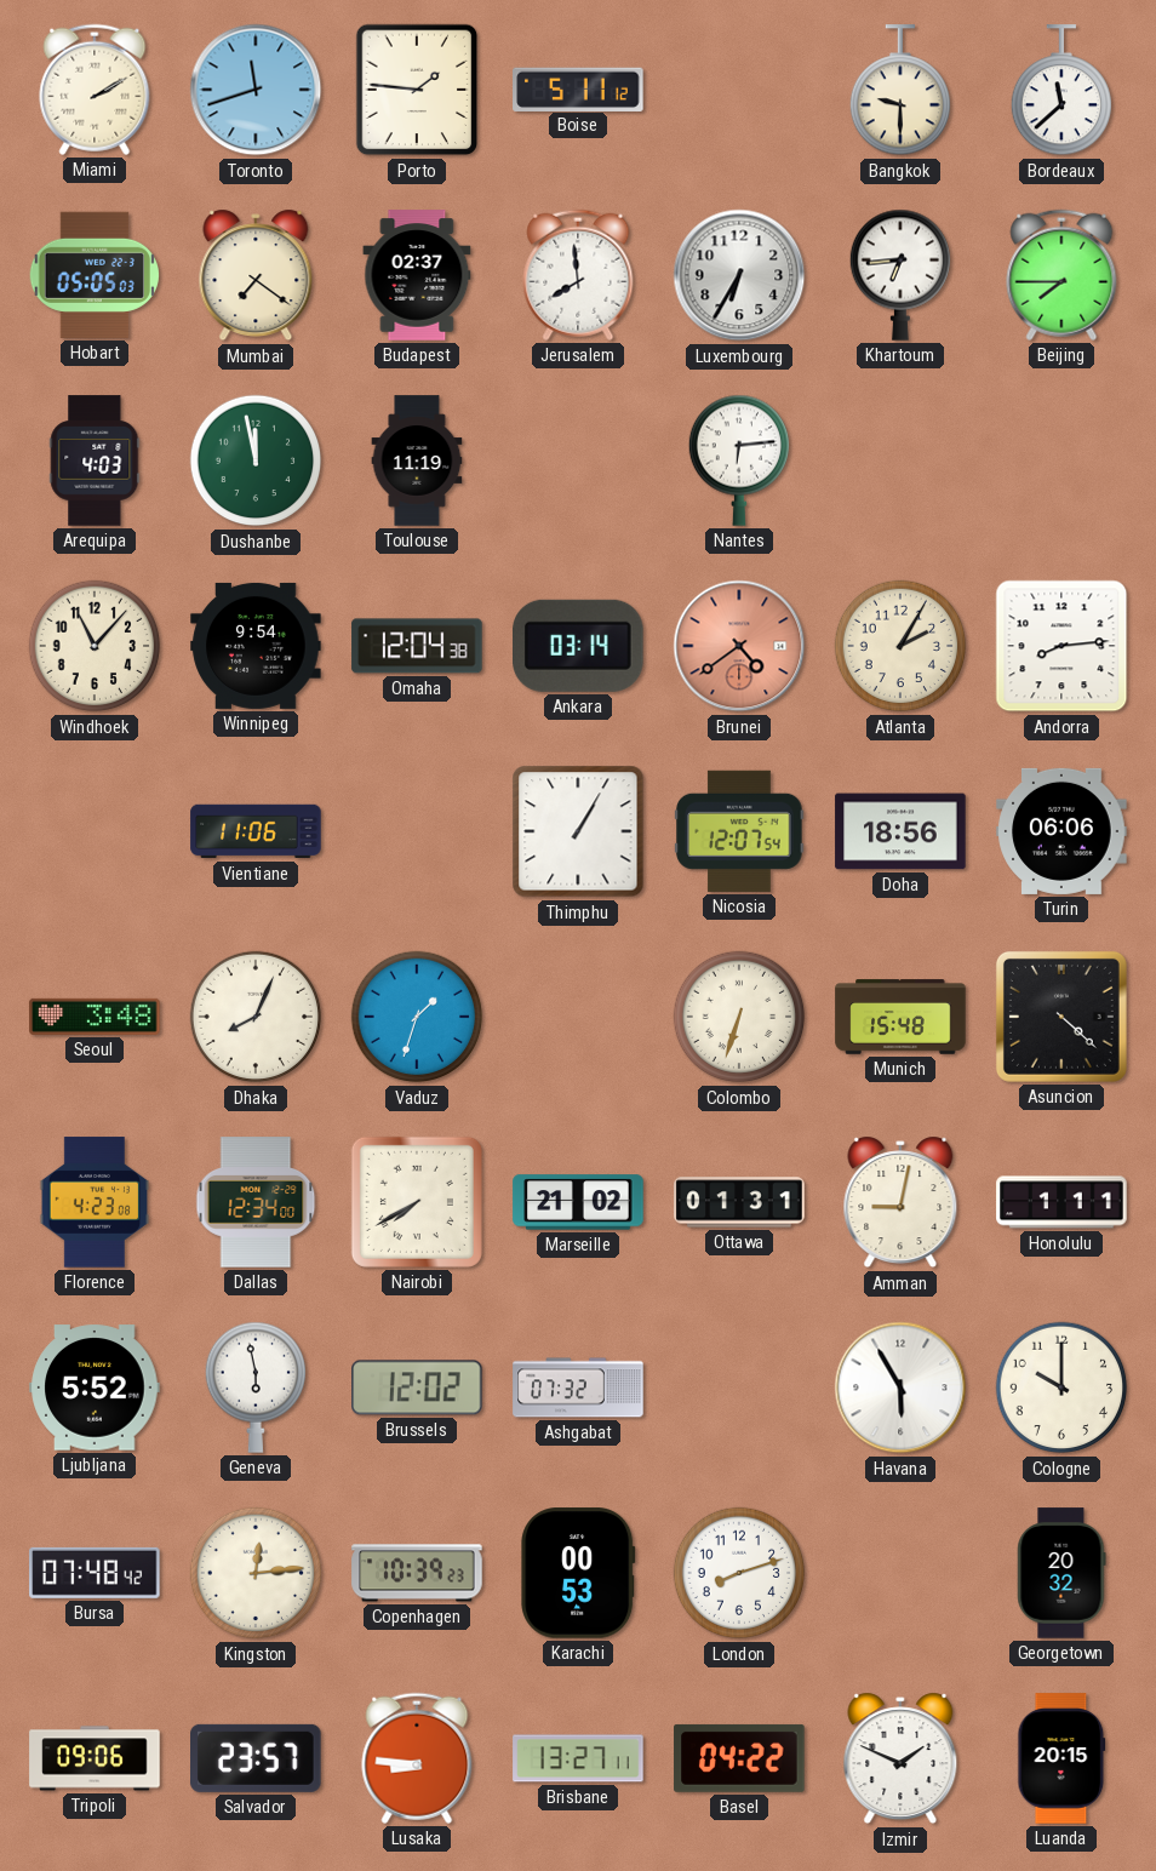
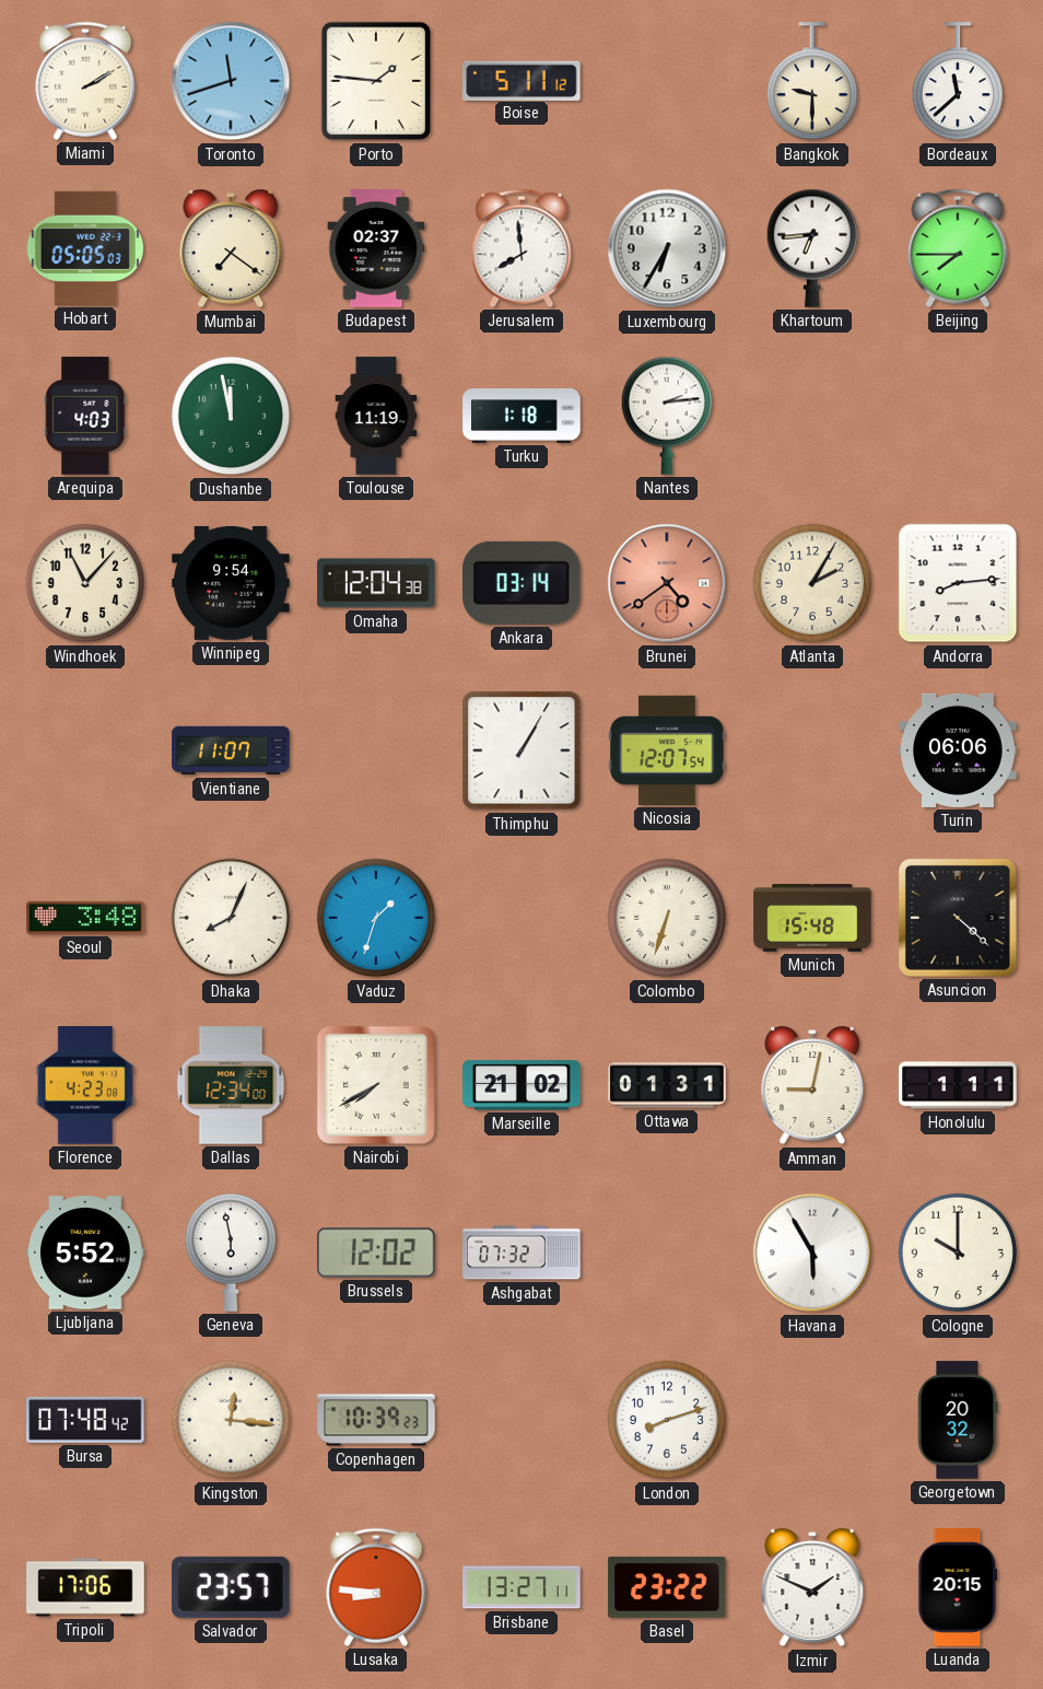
Turku: none -> 1:18
Nantes: 6:14 -> 2:14
Vientiane: 11:06 -> 11:07
Doha: 18:56 -> none
Kingston: 12:14 -> 12:16
Karachi: 00:53 -> none
Tripoli: 09:06 -> 17:06
Basel: 04:22 -> 23:22
